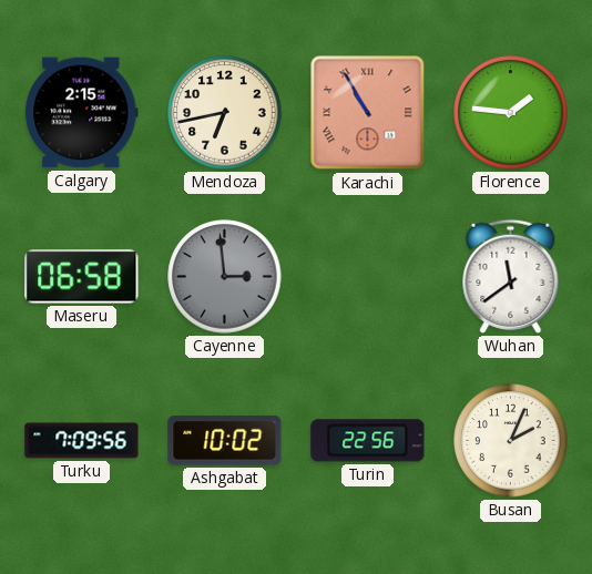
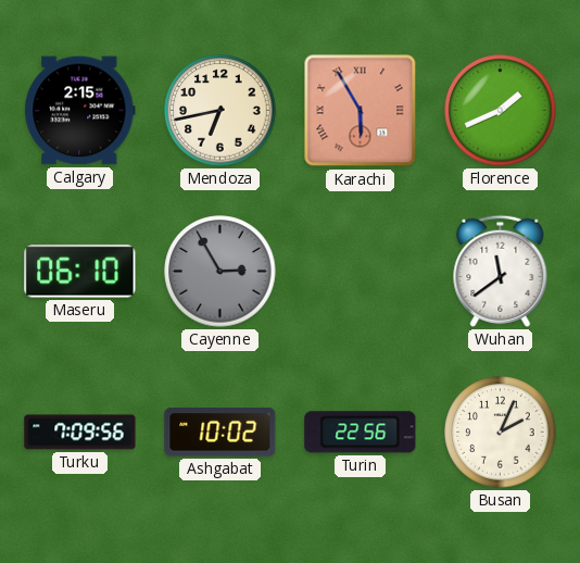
Karachi: 10:55 -> 5:55
Florence: 1:46 -> 1:41
Maseru: 06:58 -> 06:10
Cayenne: 2:59 -> 2:55
